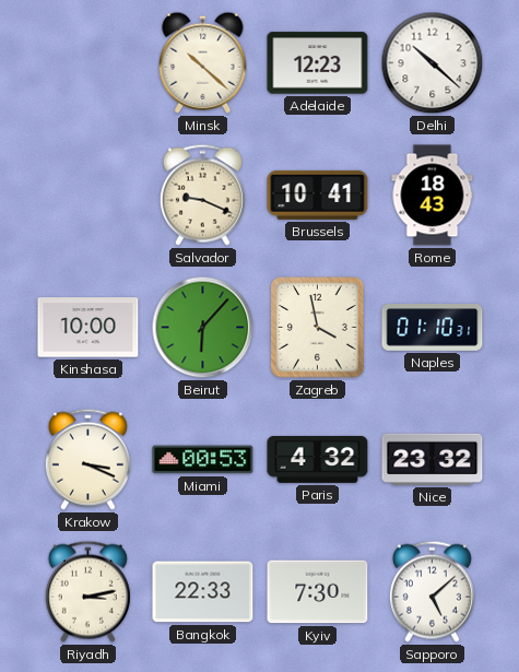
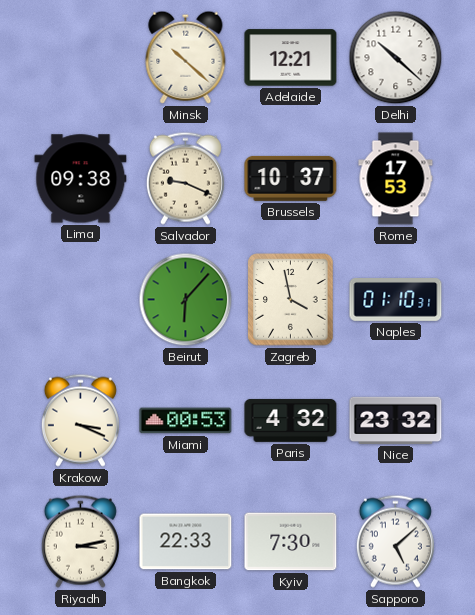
Adelaide: 12:23 -> 12:21
Lima: none -> 09:38
Brussels: 10:41 -> 10:37
Rome: 18:43 -> 17:53
Kinshasa: 10:00 -> none
